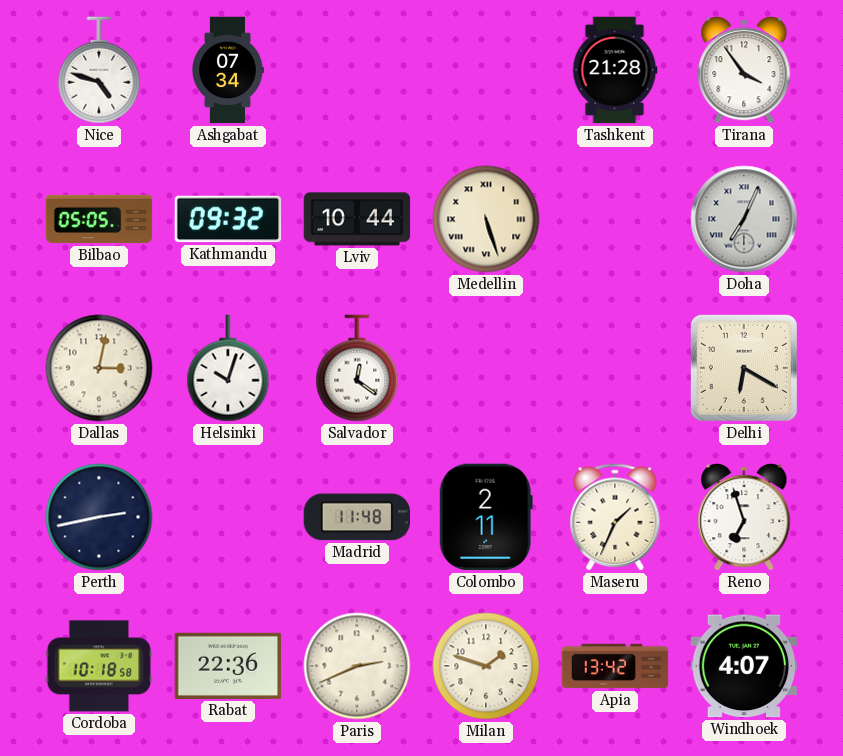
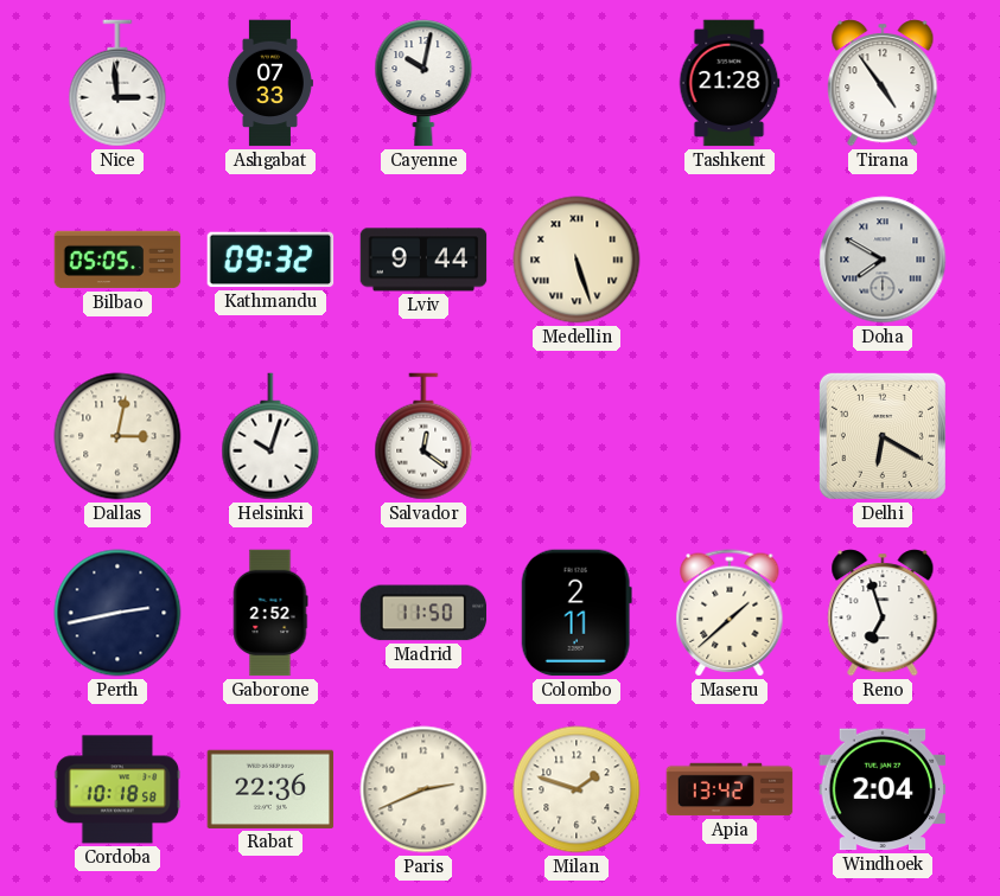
Nice: 4:48 -> 2:59
Ashgabat: 07:34 -> 07:33
Cayenne: none -> 10:02
Tirana: 3:54 -> 4:54
Lviv: 10:44 -> 9:44
Doha: 7:04 -> 7:50
Gaborone: none -> 2:52
Madrid: 11:48 -> 11:50
Maseru: 1:34 -> 1:38
Windhoek: 4:07 -> 2:04
